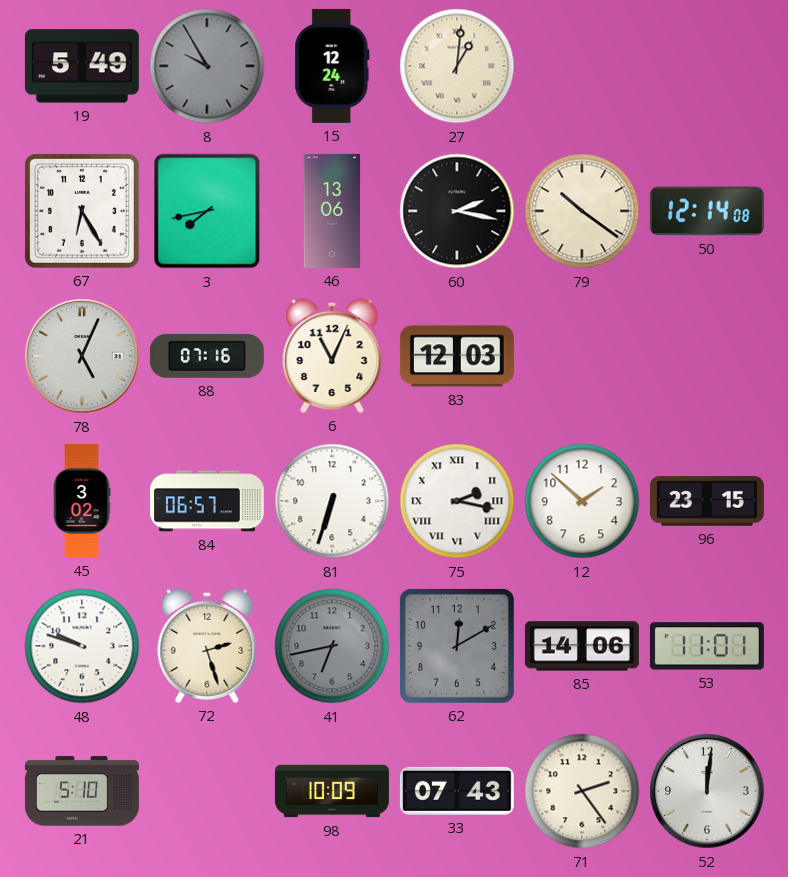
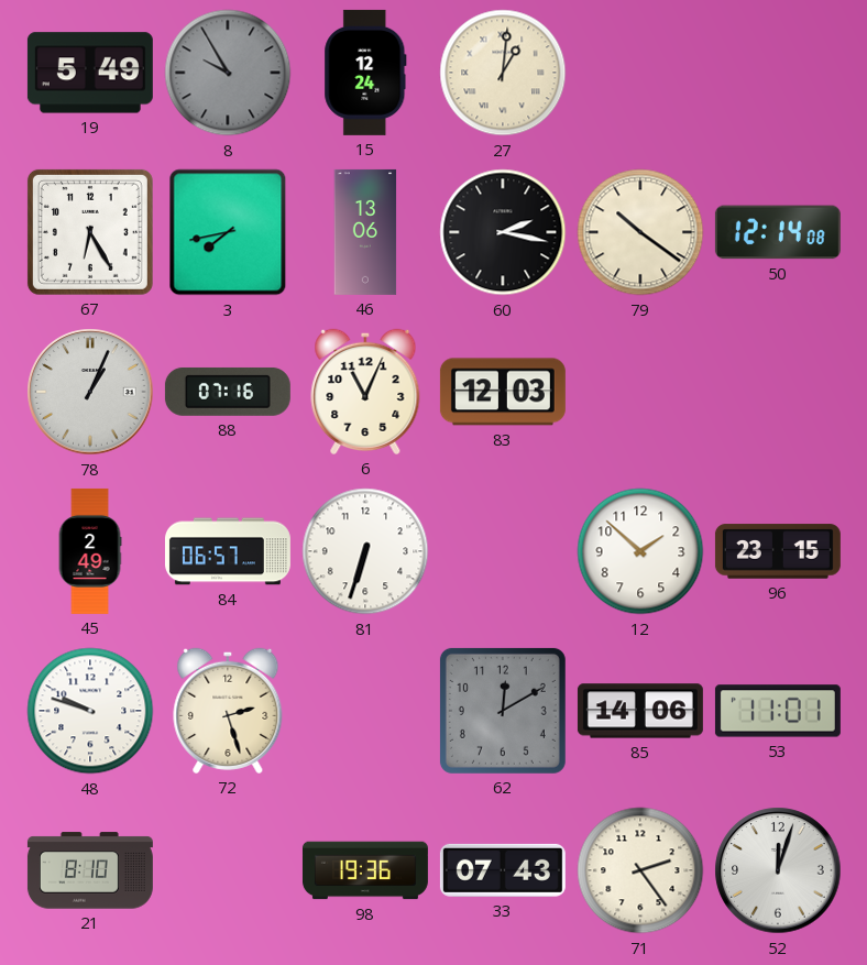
78: 5:04 -> 1:04
45: 3:02 -> 2:49
75: 2:17 -> none
41: 6:43 -> none
21: 5:10 -> 8:10
98: 10:09 -> 19:36
52: 12:01 -> 12:03
